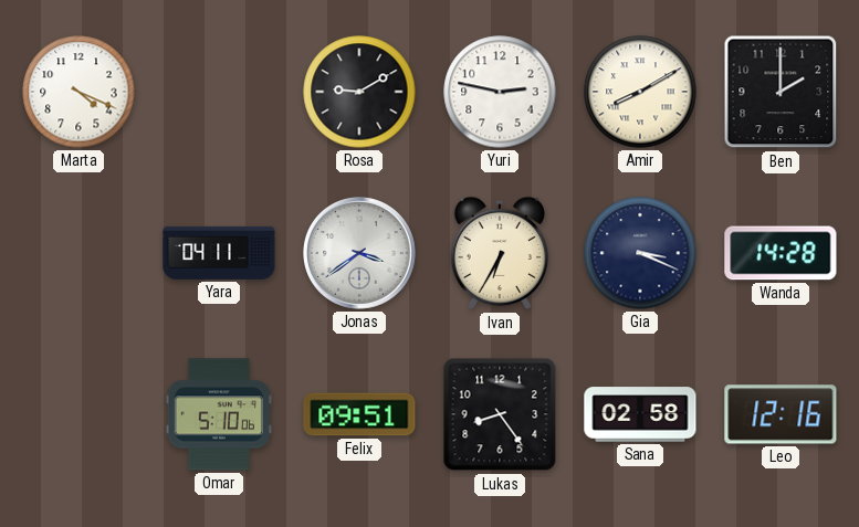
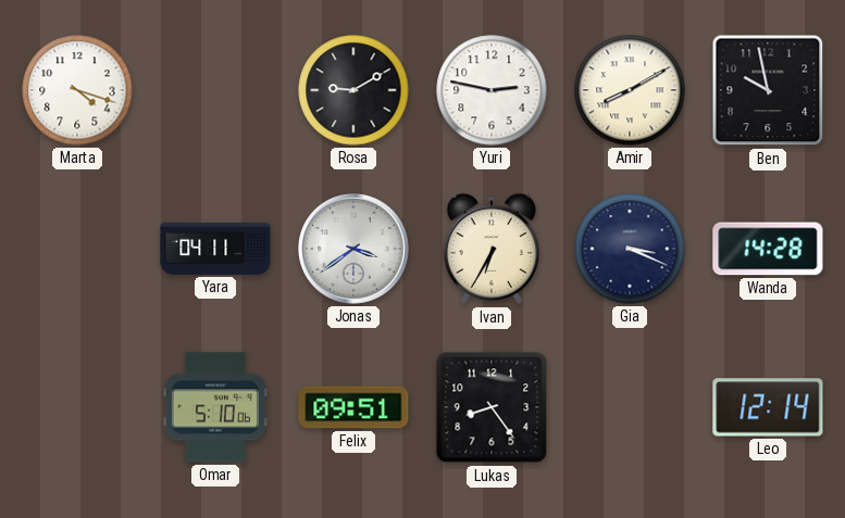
Marta: 4:19 -> 4:18
Ben: 2:00 -> 9:58
Sana: 02:58 -> none
Leo: 12:16 -> 12:14
